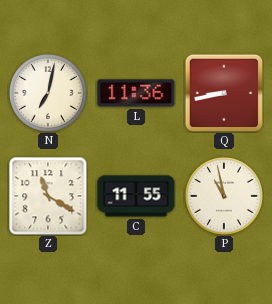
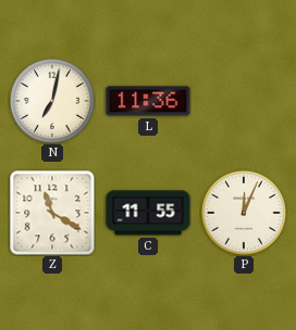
Q: 8:43 -> none
P: 10:58 -> 12:04
